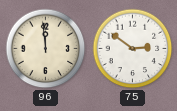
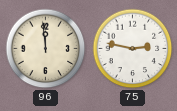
75: 2:51 -> 2:47
